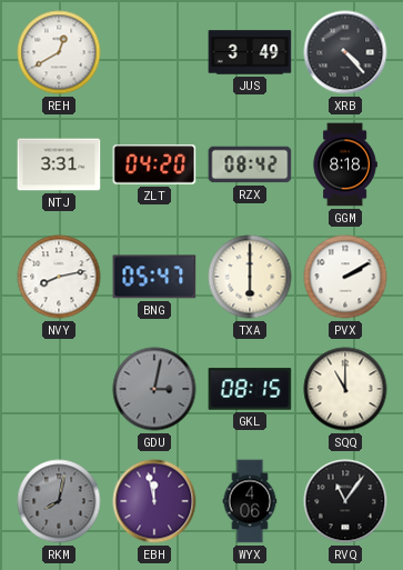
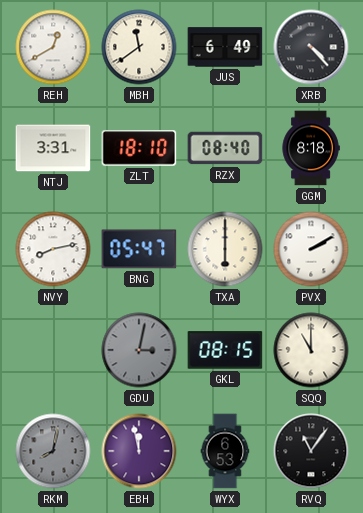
MBH: none -> 11:39
JUS: 3:49 -> 6:49
ZLT: 04:20 -> 18:10
RZX: 08:42 -> 08:40
WYX: 4:06 -> 6:53
